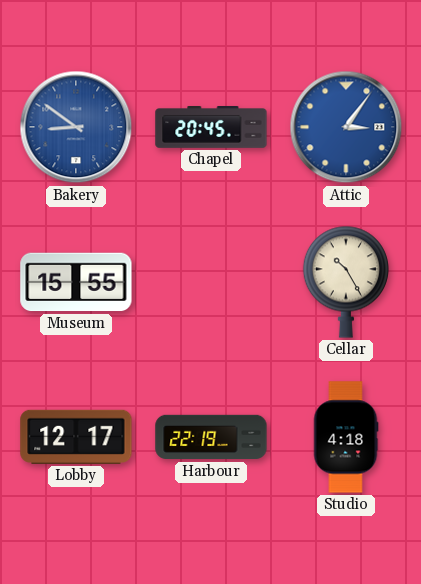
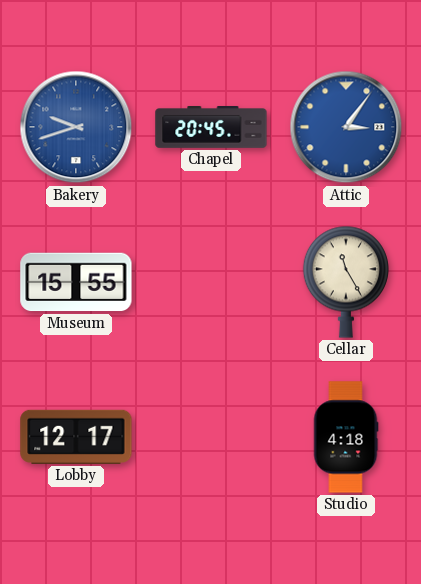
Bakery: 8:51 -> 9:42
Cellar: 10:25 -> 11:25
Harbour: 22:19 -> none
